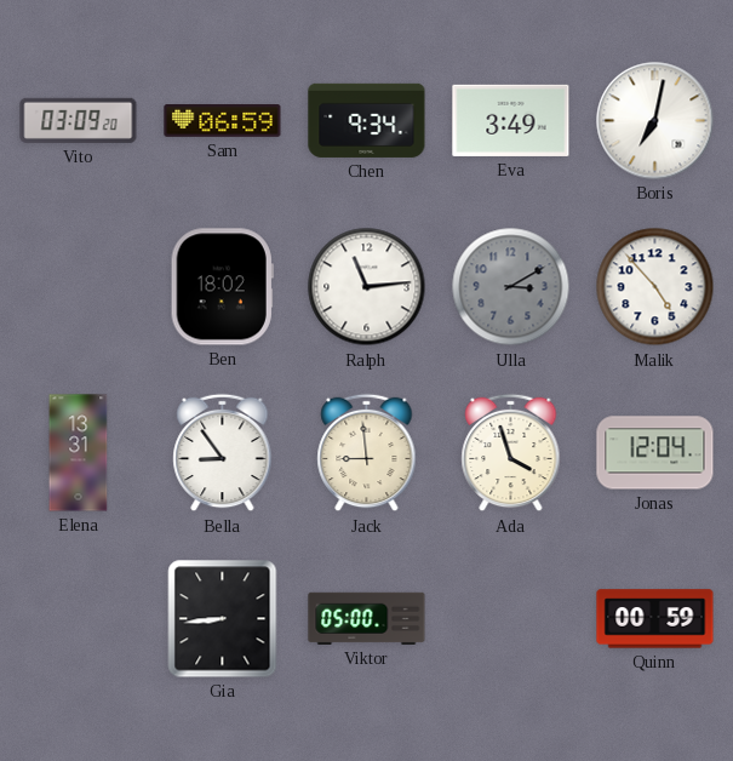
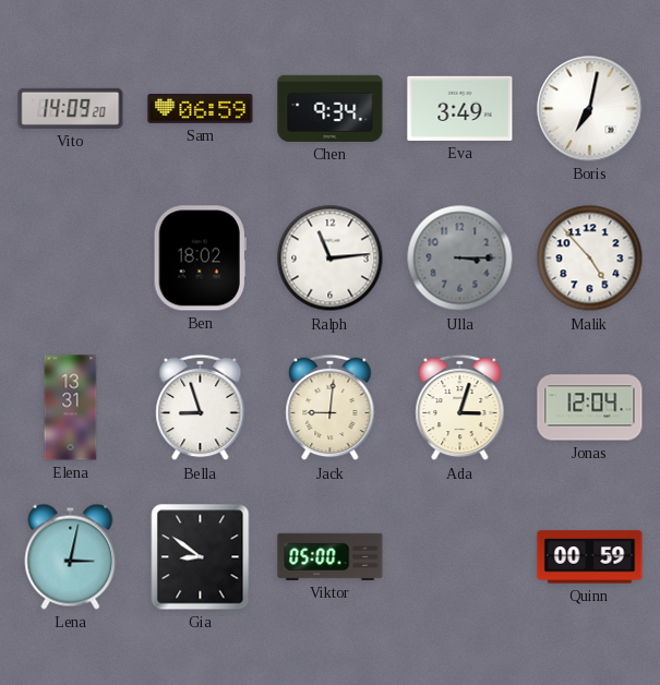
Vito: 03:09 -> 14:09
Ulla: 3:10 -> 3:15
Bella: 8:54 -> 8:57
Jack: 8:59 -> 9:01
Ada: 3:57 -> 3:03
Lena: none -> 3:02
Gia: 8:44 -> 8:51
